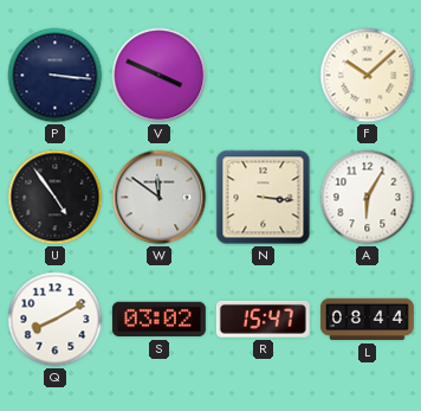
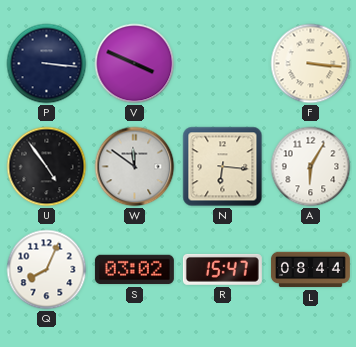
F: 10:08 -> 3:16
N: 3:16 -> 6:16
Q: 8:10 -> 8:04
